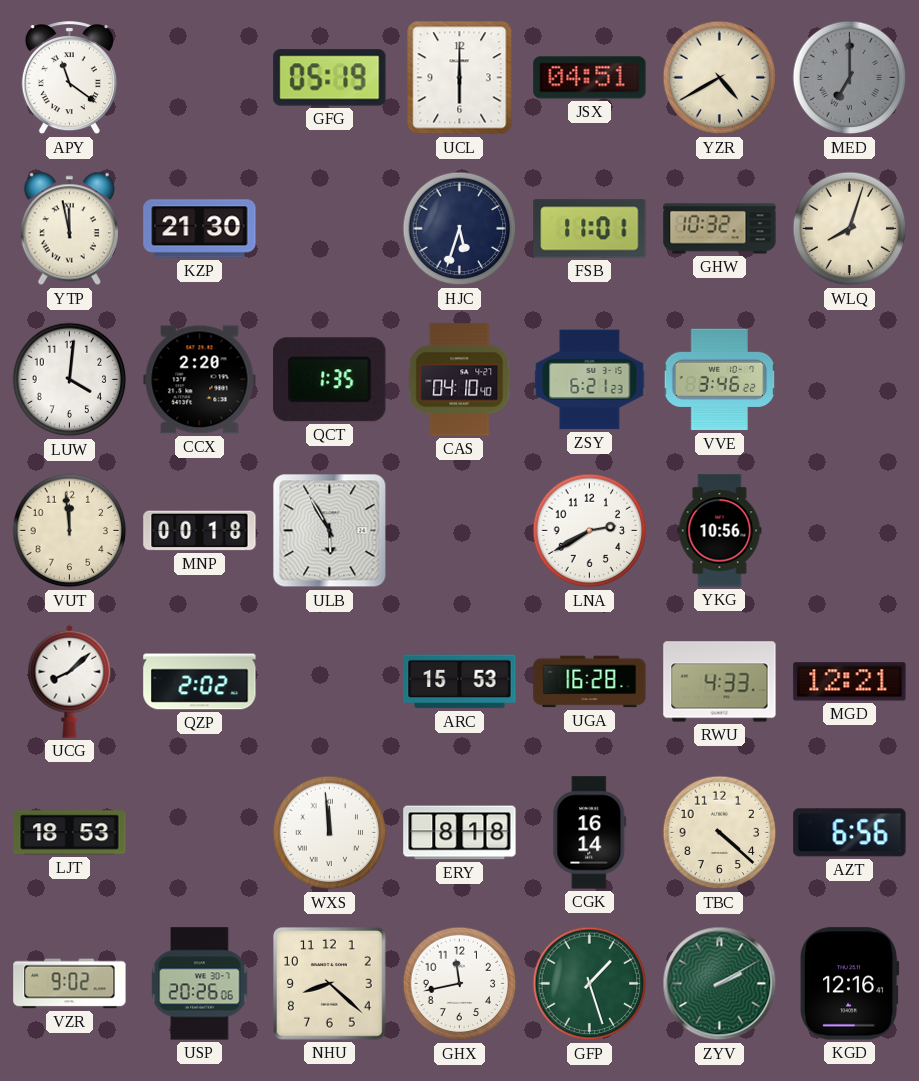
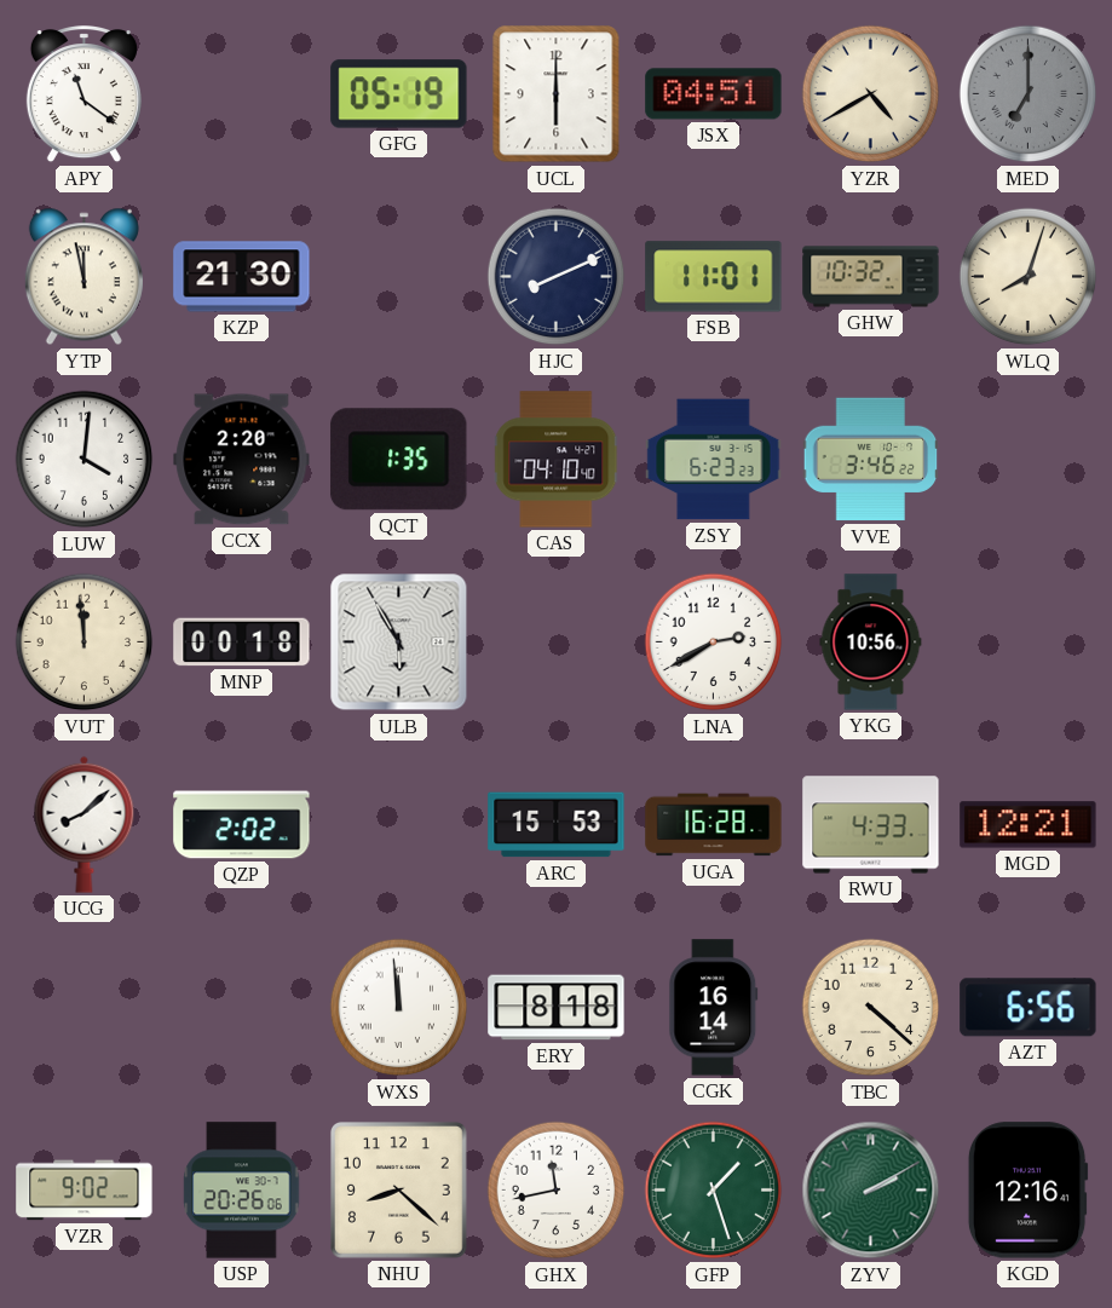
HJC: 5:33 -> 8:11
ZSY: 6:21 -> 6:23
LJT: 18:53 -> none
